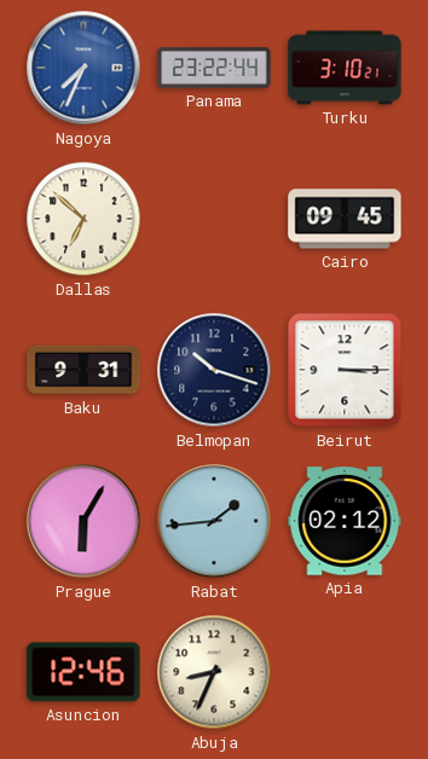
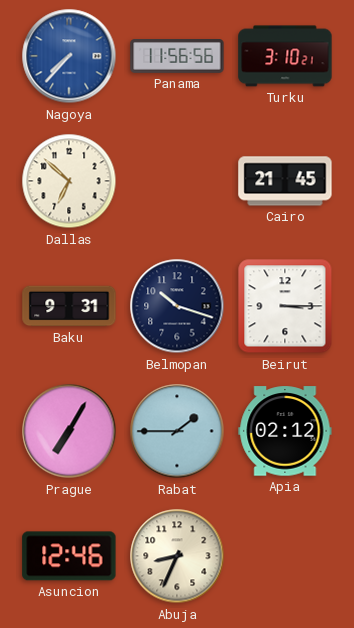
Nagoya: 7:34 -> 7:37
Panama: 23:22 -> 11:56
Cairo: 09:45 -> 21:45
Prague: 6:05 -> 7:05
Rabat: 1:44 -> 1:45
